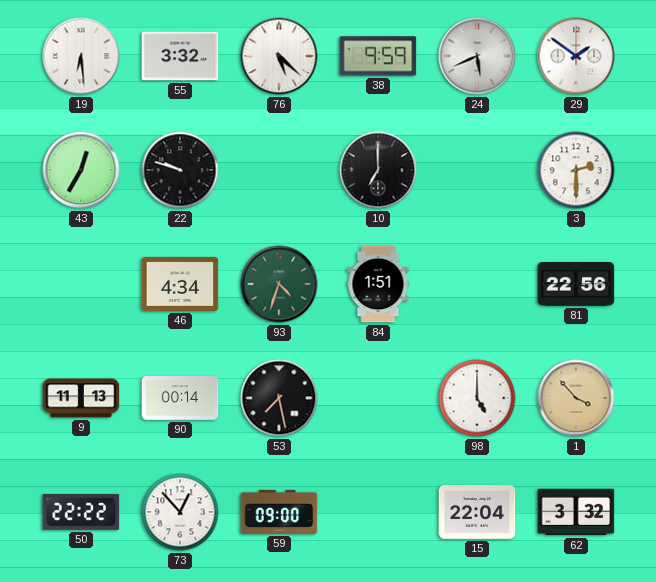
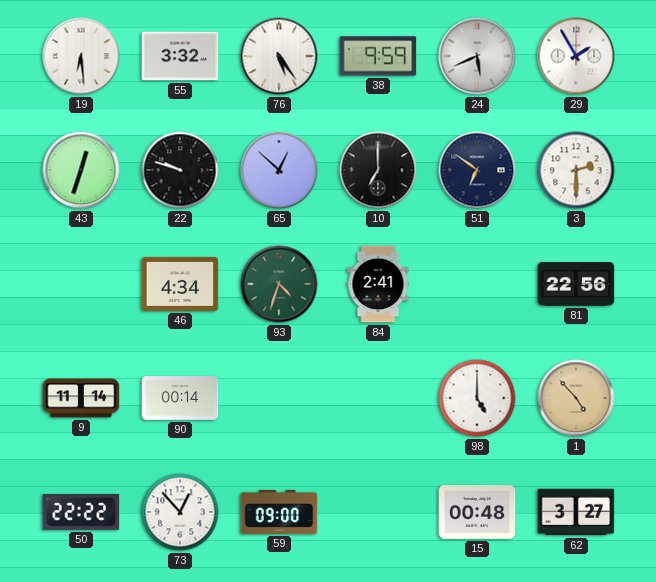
76: 5:22 -> 5:24
29: 1:51 -> 1:55
43: 12:35 -> 12:33
65: none -> 12:52
51: none -> 6:51
84: 1:51 -> 2:41
9: 11:13 -> 11:14
53: 7:28 -> none
1: 3:53 -> 4:53
15: 22:04 -> 00:48
62: 3:32 -> 3:27
